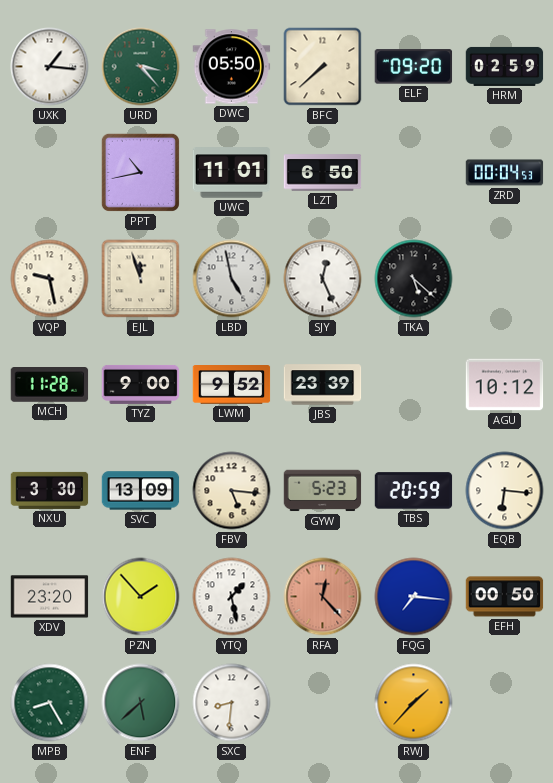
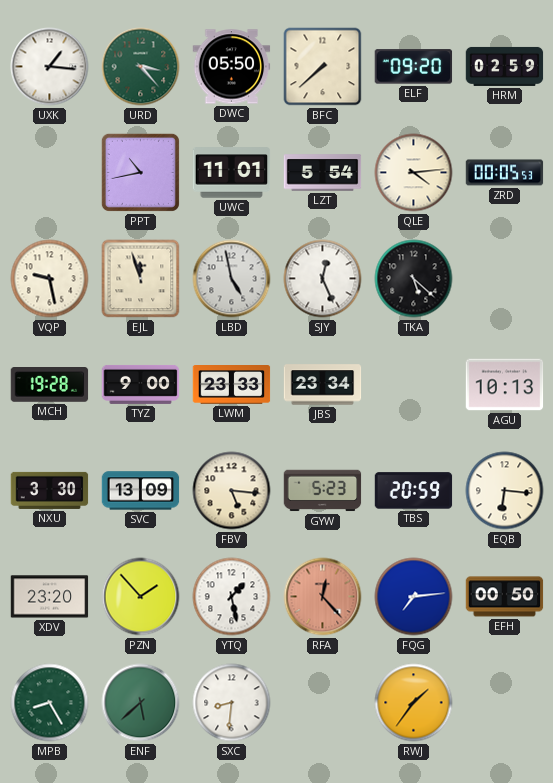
LZT: 6:50 -> 5:54
QLE: none -> 4:14
ZRD: 00:04 -> 00:05
MCH: 11:28 -> 19:28
LWM: 9:52 -> 23:33
JBS: 23:39 -> 23:34
AGU: 10:12 -> 10:13
FQG: 7:16 -> 7:14
RWJ: 1:37 -> 1:36
